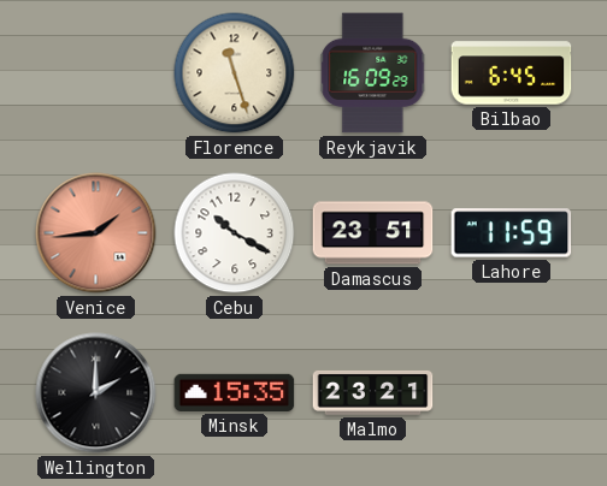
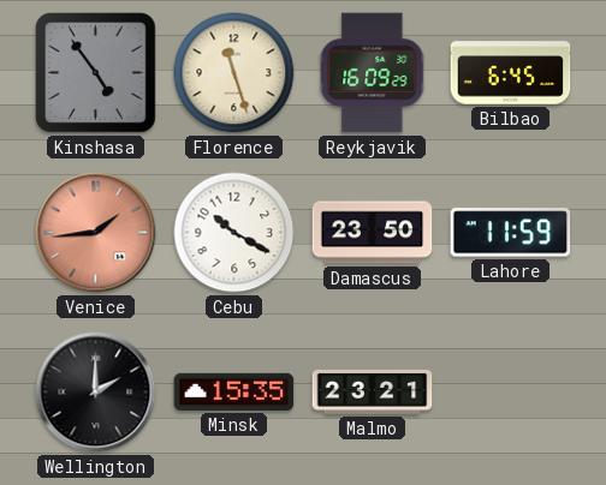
Kinshasa: none -> 4:54
Damascus: 23:51 -> 23:50
